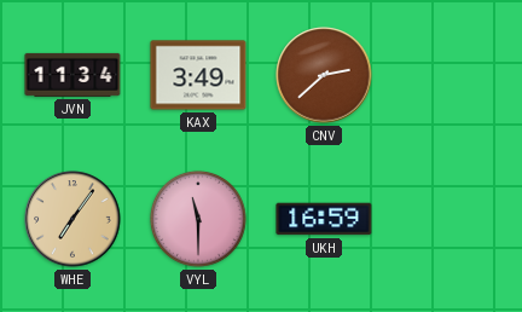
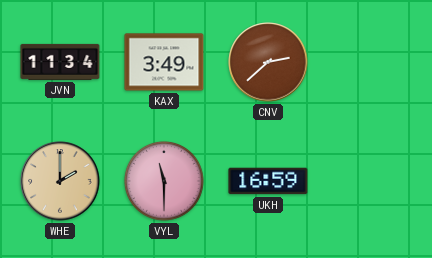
WHE: 7:06 -> 2:00
